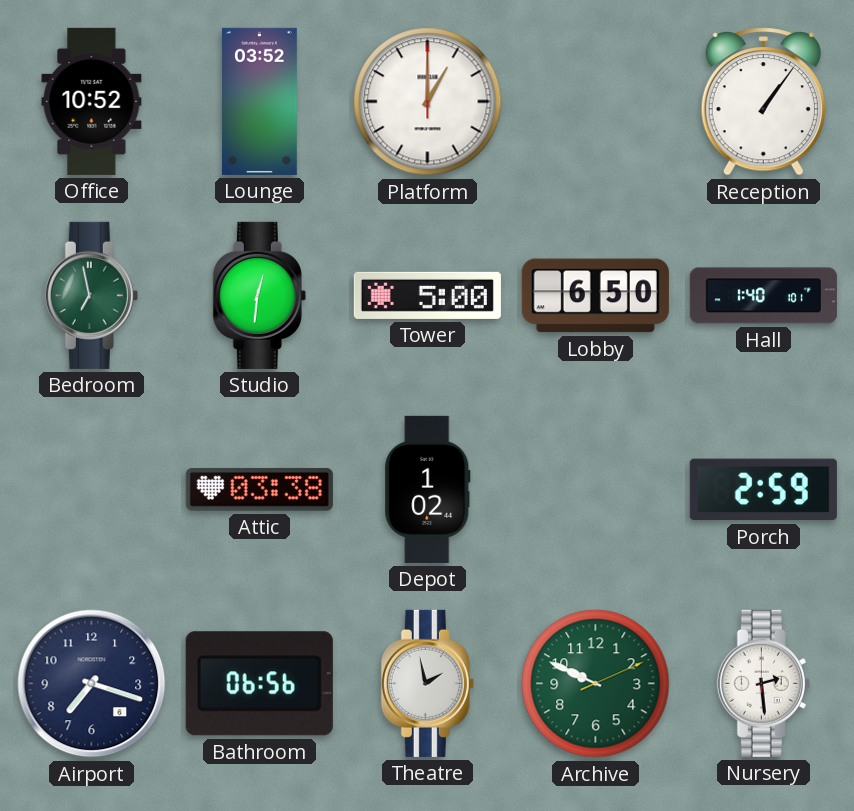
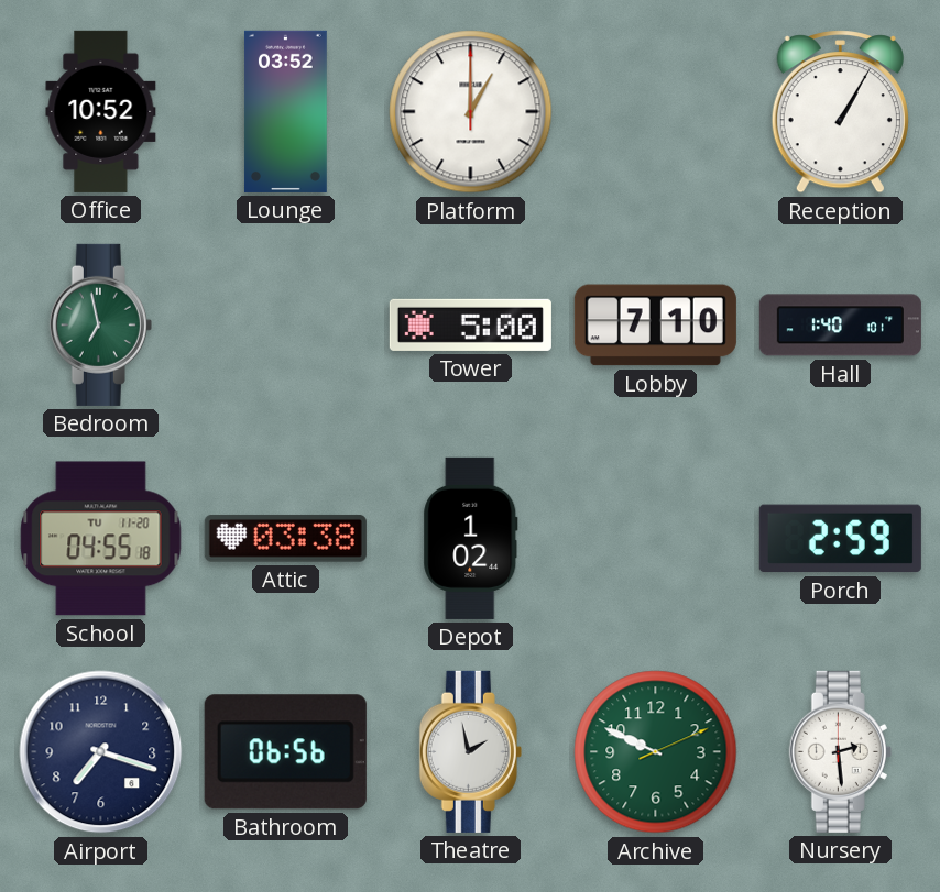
Reception: 1:06 -> 1:05
Studio: 12:31 -> none
Lobby: 6:50 -> 7:10
School: none -> 04:55
